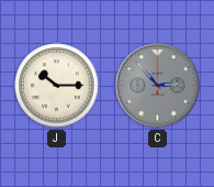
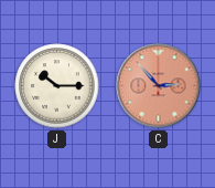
C dial: grey -> salmon
